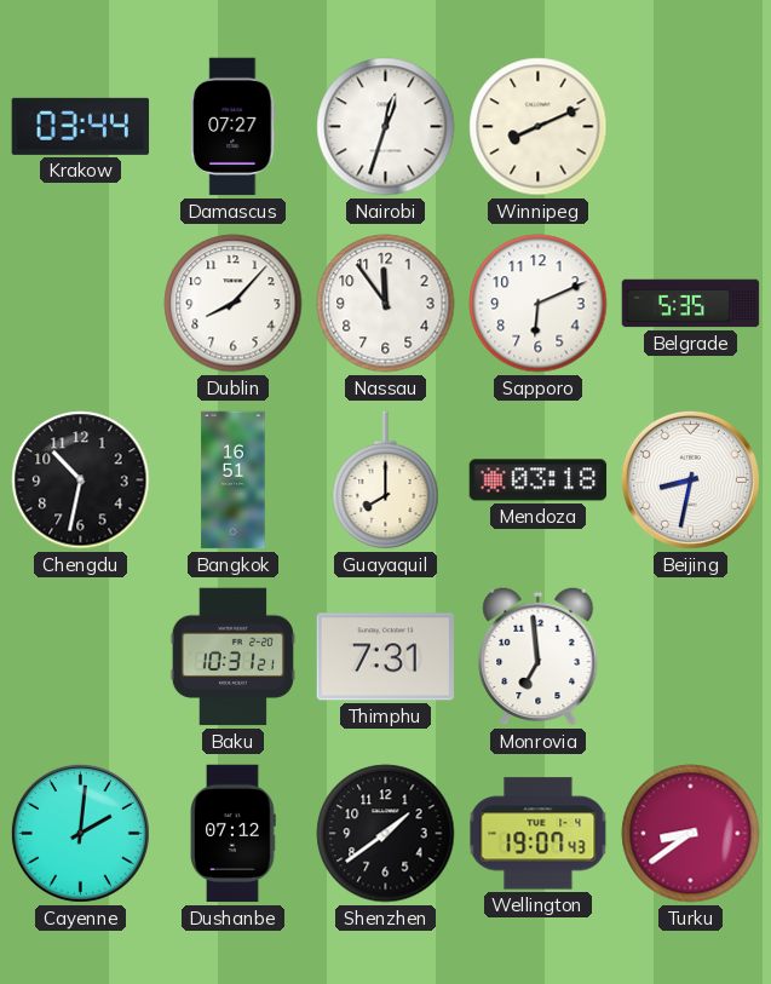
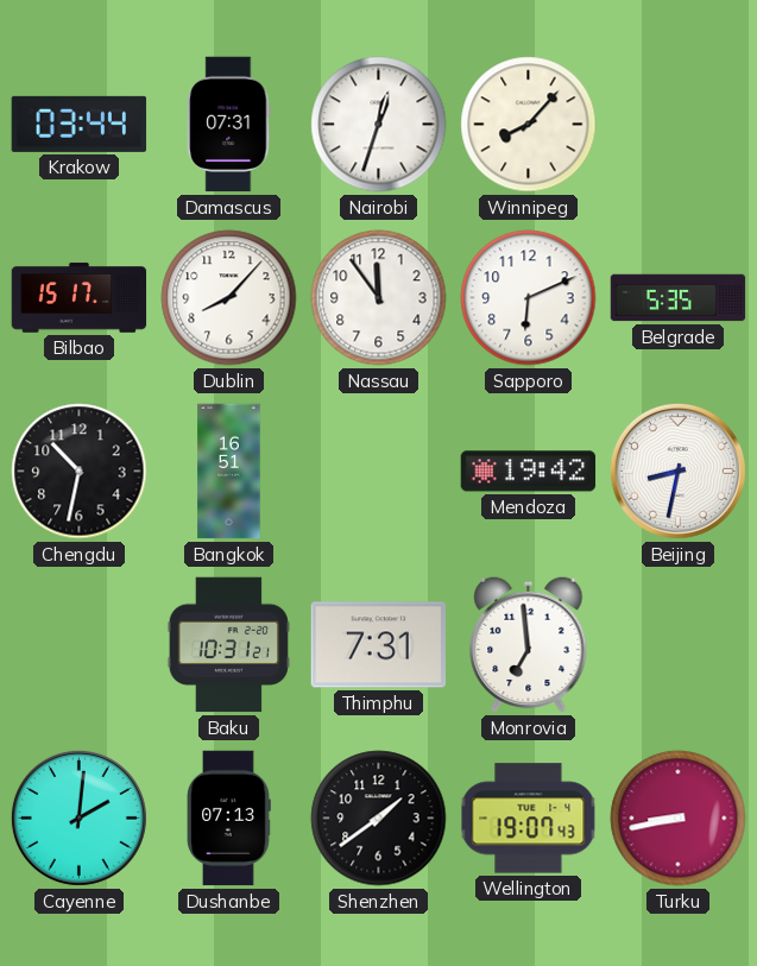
Damascus: 07:27 -> 07:31
Winnipeg: 8:11 -> 8:07
Bilbao: none -> 15:17
Guayaquil: 8:00 -> none
Mendoza: 03:18 -> 19:42
Dushanbe: 07:12 -> 07:13
Turku: 8:39 -> 8:43
